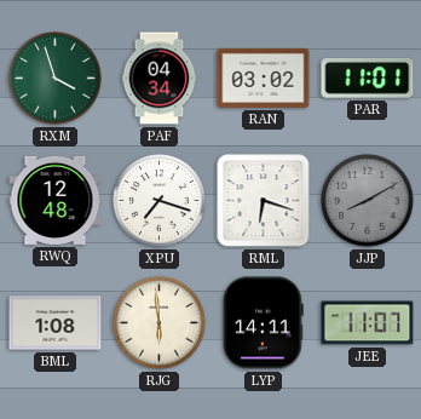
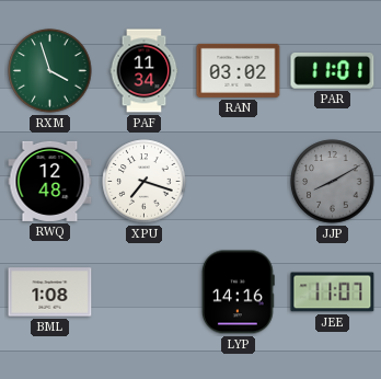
PAF: 04:34 -> 11:34
RML: 6:18 -> none
RJG: 5:59 -> none
LYP: 14:11 -> 14:16
